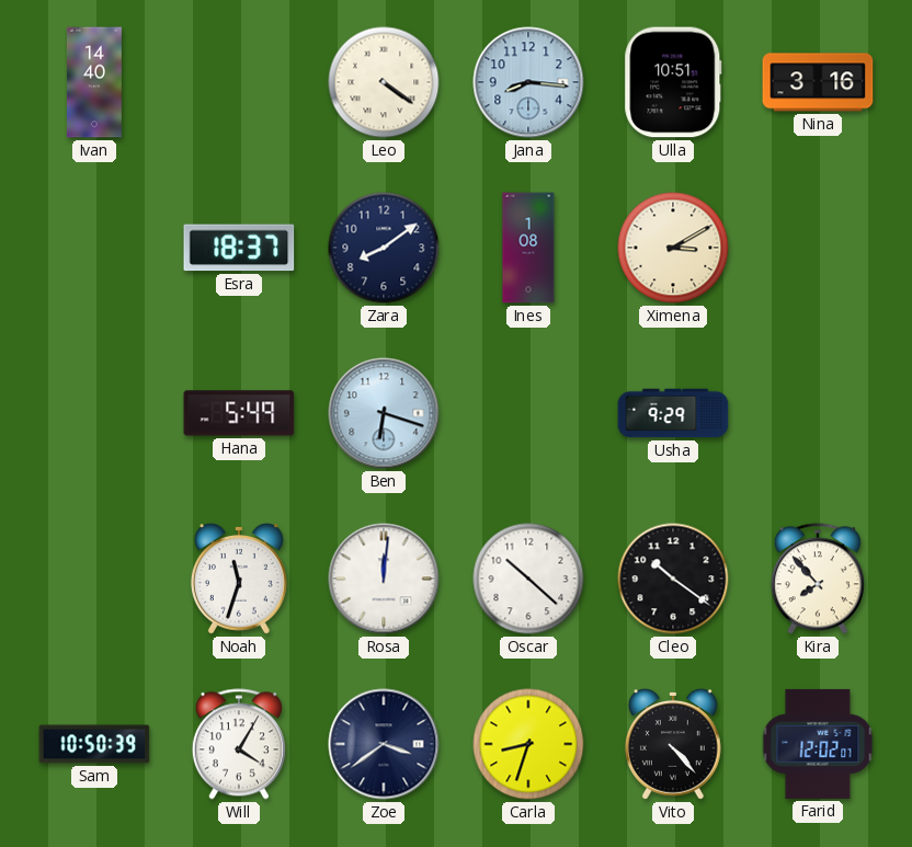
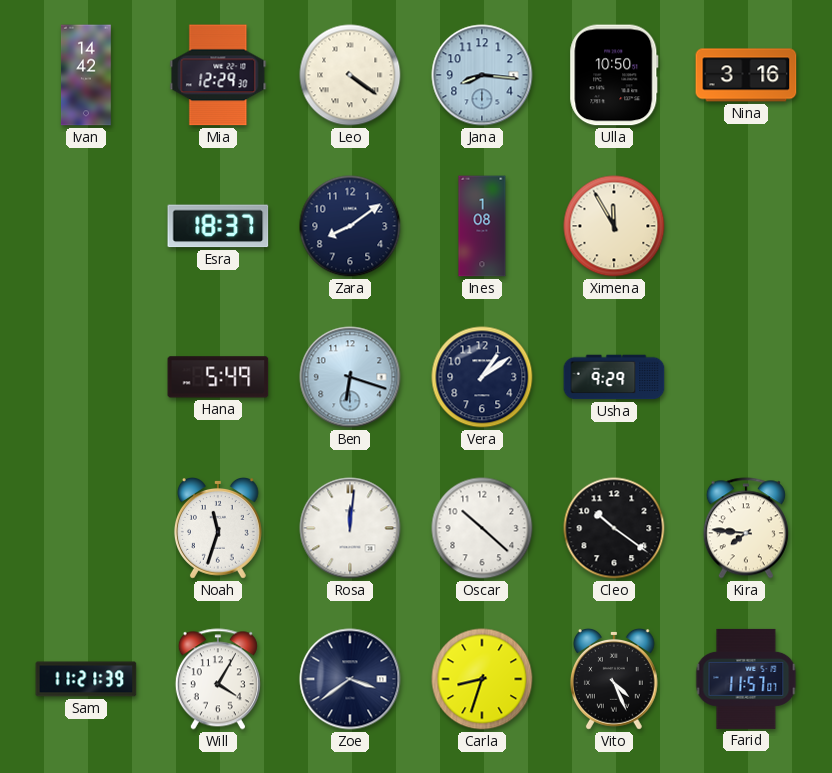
Ivan: 14:40 -> 14:42
Mia: none -> 12:29
Ulla: 10:51 -> 10:50
Ximena: 3:10 -> 11:55
Vera: none -> 1:09
Kira: 7:53 -> 7:46
Sam: 10:50 -> 11:21
Vito: 4:23 -> 4:26
Farid: 12:02 -> 11:57
